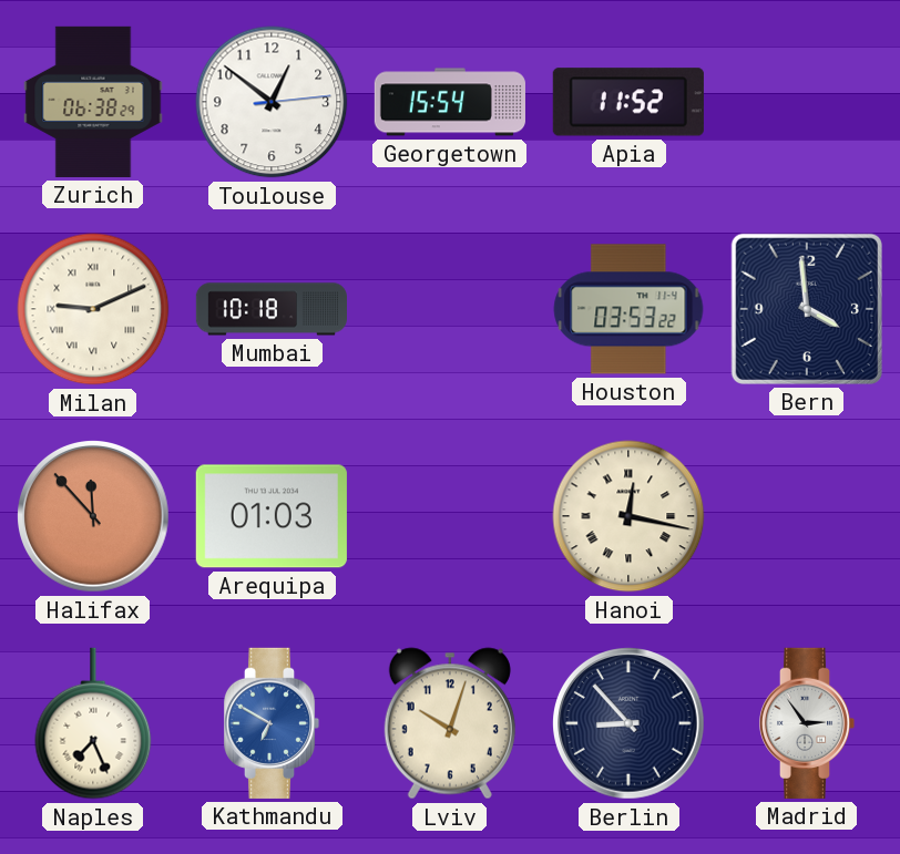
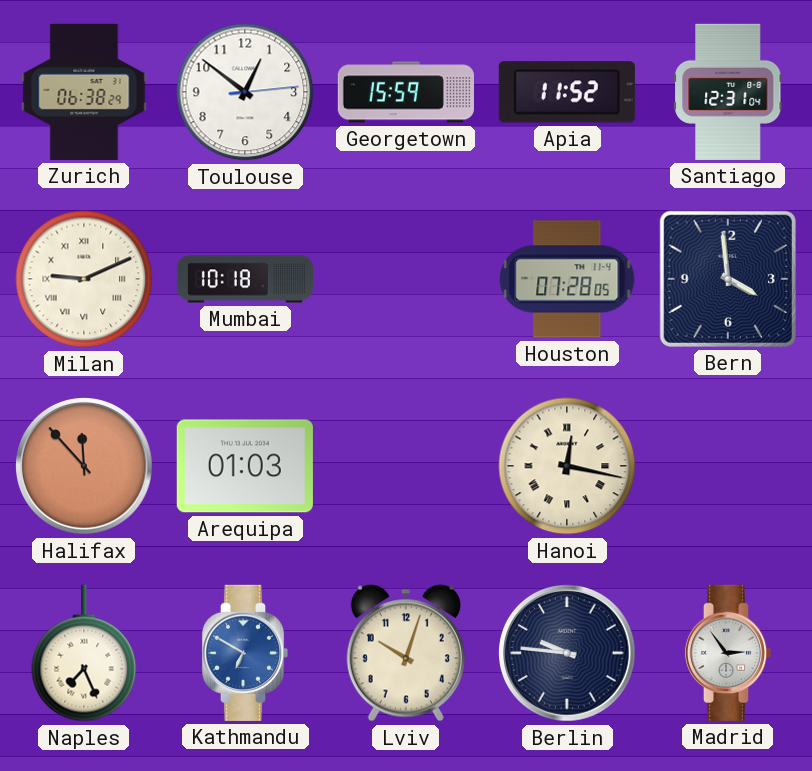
Georgetown: 15:54 -> 15:59
Santiago: none -> 12:31
Houston: 03:53 -> 07:28
Berlin: 8:53 -> 9:46
